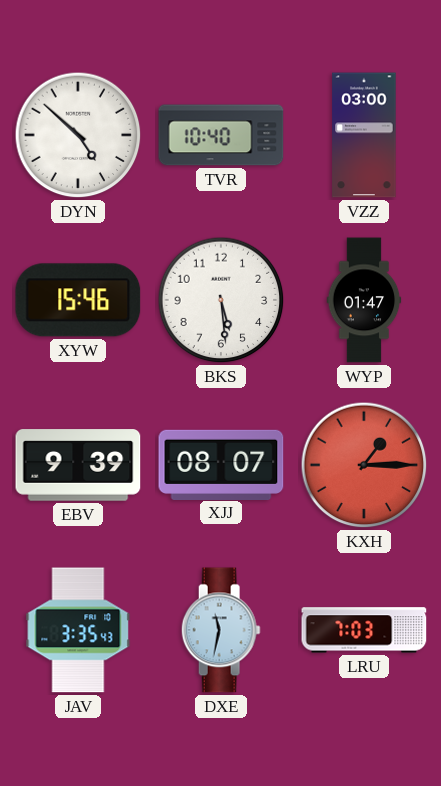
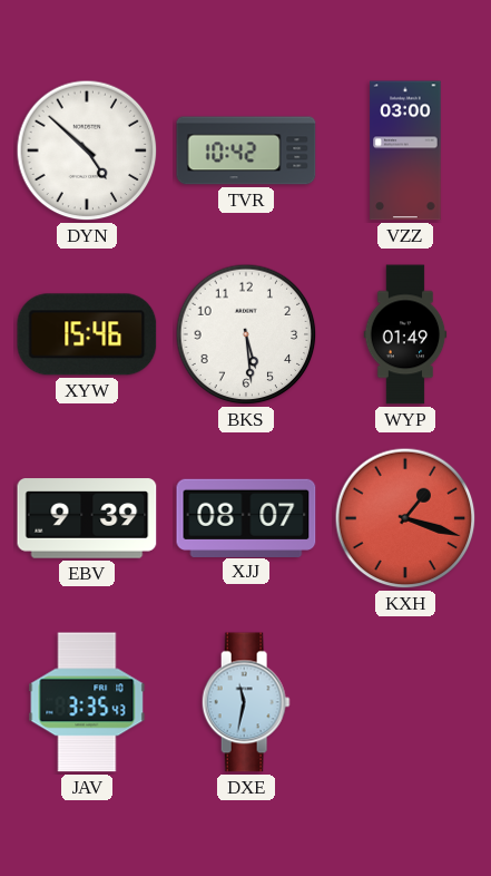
TVR: 10:40 -> 10:42
WYP: 01:47 -> 01:49
KXH: 1:15 -> 1:18
LRU: 7:03 -> none
